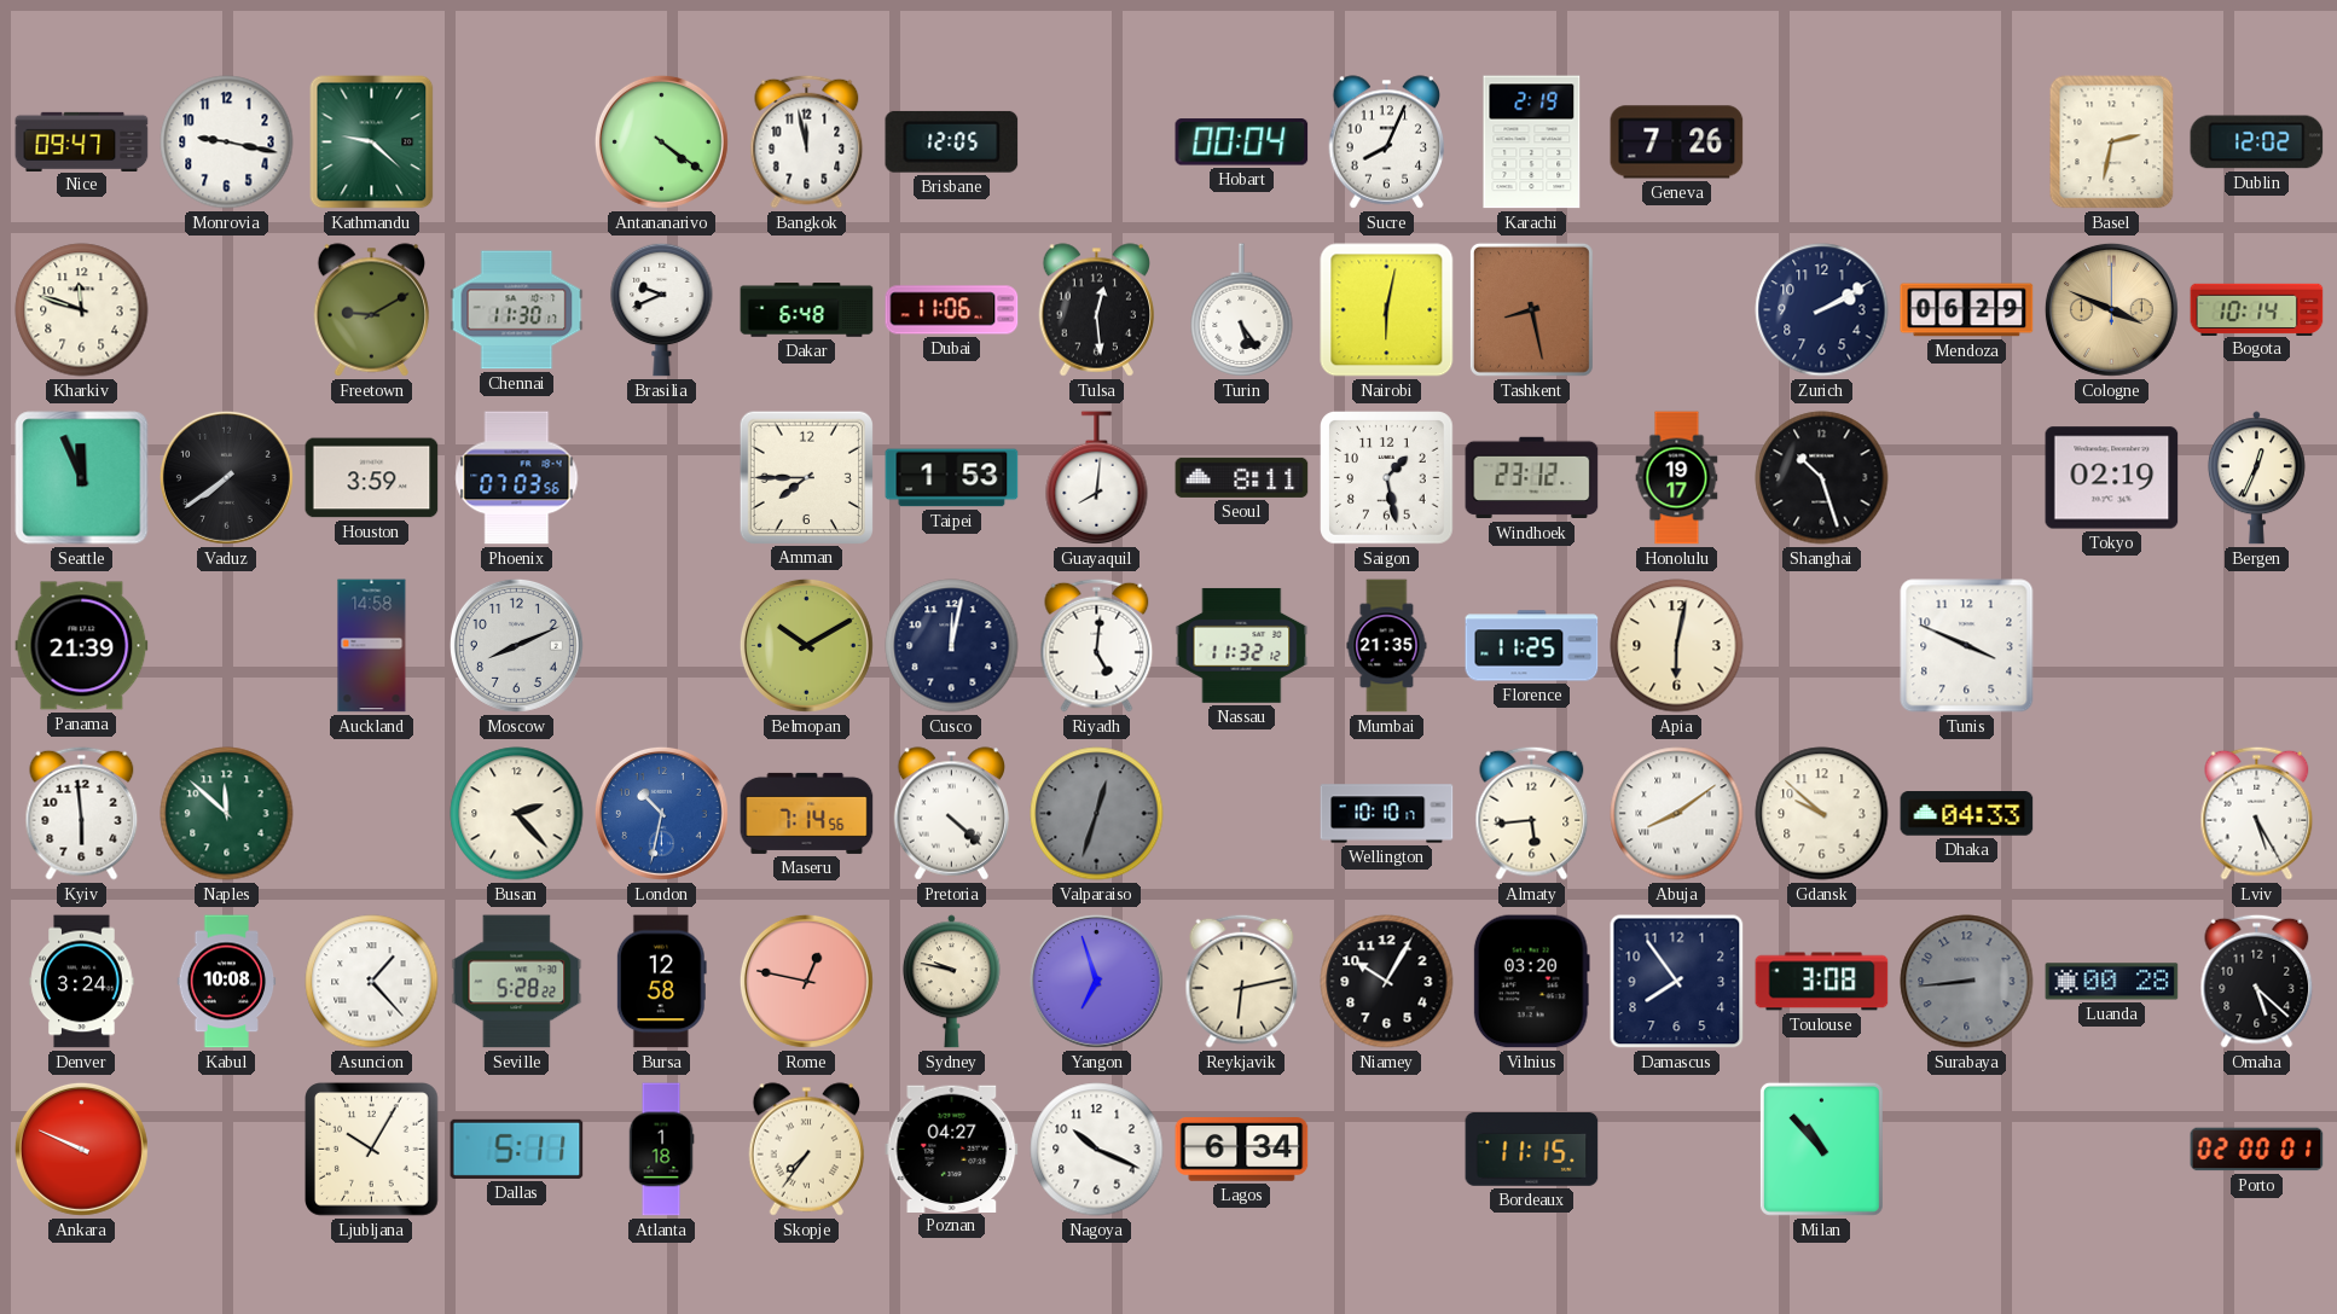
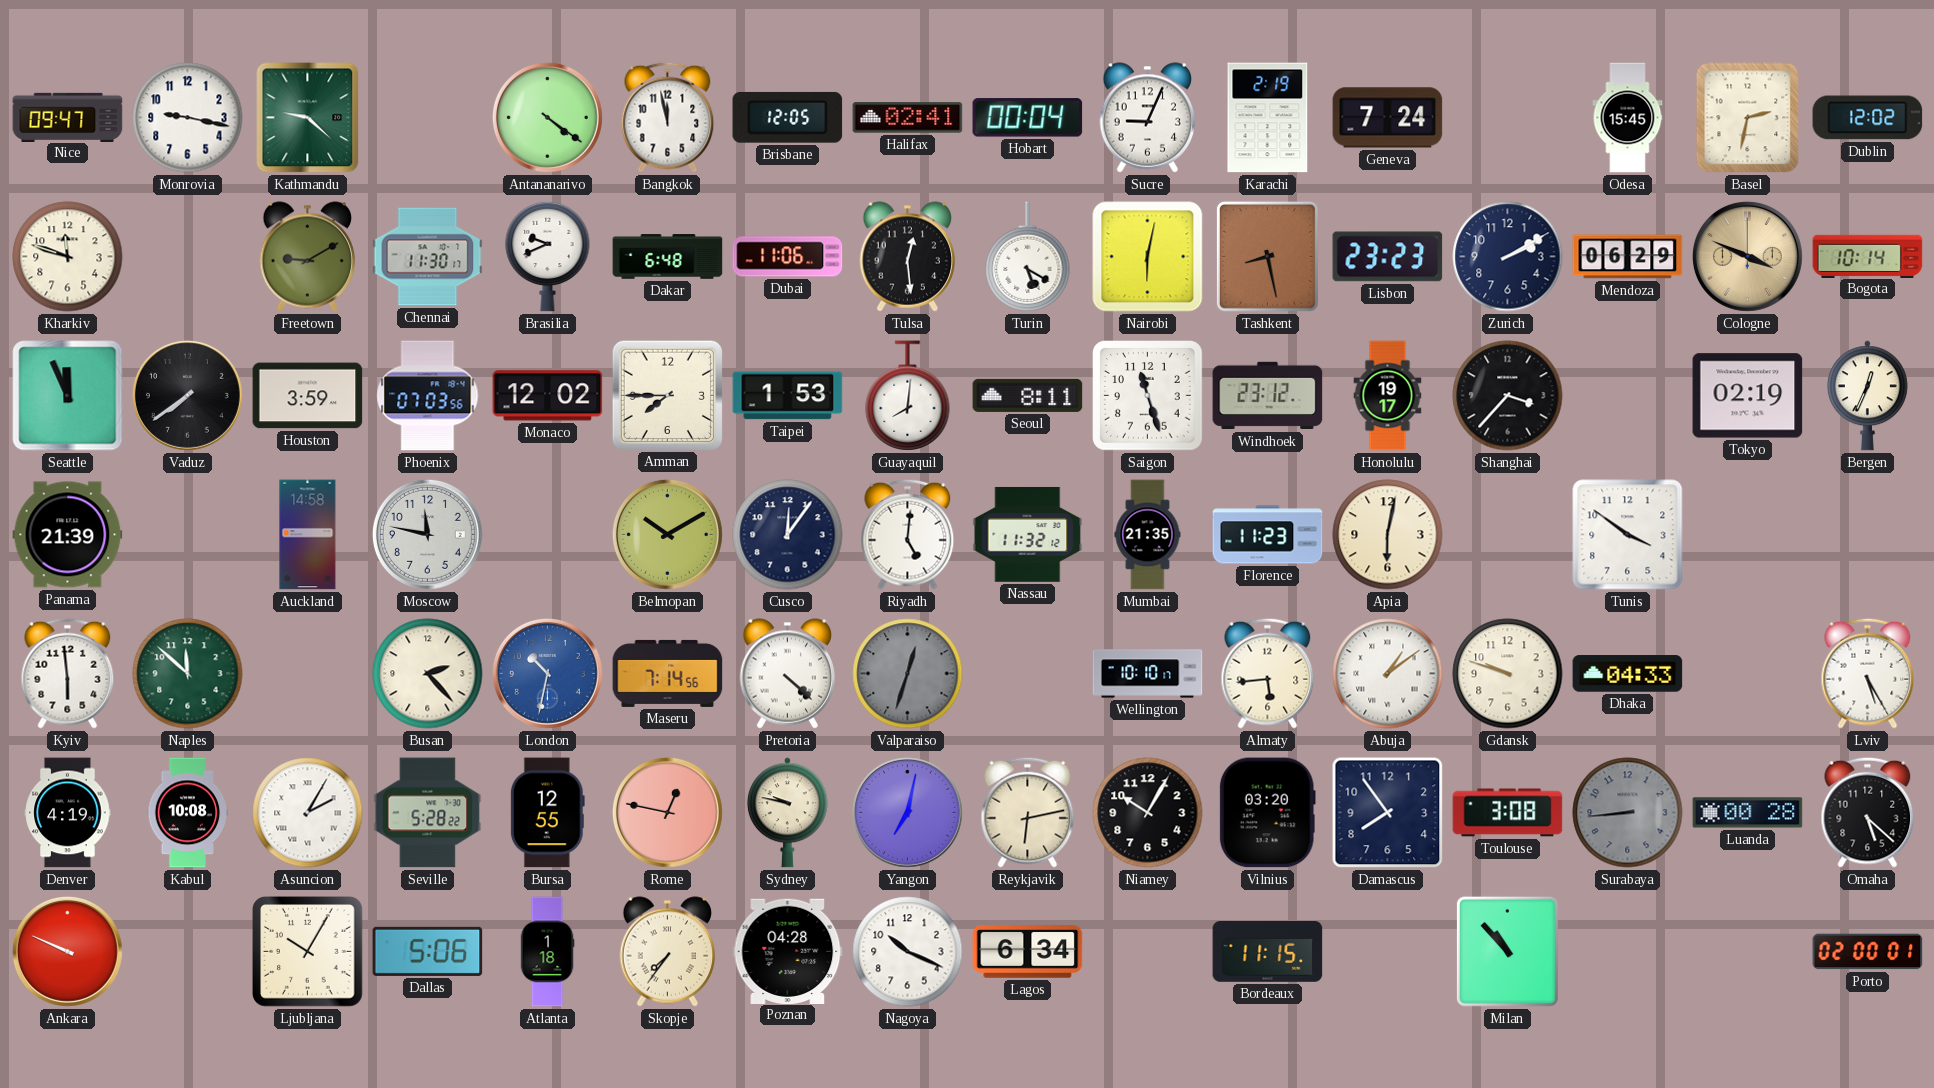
Halifax: none -> 02:41
Sucre: 8:04 -> 9:04
Geneva: 7:26 -> 7:24
Odesa: none -> 15:45
Turin: 5:24 -> 5:20
Lisbon: none -> 23:23
Monaco: none -> 12:02
Saigon: 1:28 -> 11:27
Shanghai: 10:27 -> 3:37
Moscow: 8:11 -> 11:47
Cusco: 12:02 -> 12:06
Florence: 11:25 -> 11:23
Tunis: 3:49 -> 3:51
Abuja: 8:09 -> 1:09
Gdansk: 9:52 -> 9:48
Denver: 3:24 -> 4:19
Asuncion: 1:23 -> 2:05
Bursa: 12:58 -> 12:55
Yangon: 6:57 -> 7:02
Dallas: 5:11 -> 5:06
Poznan: 04:27 -> 04:28
